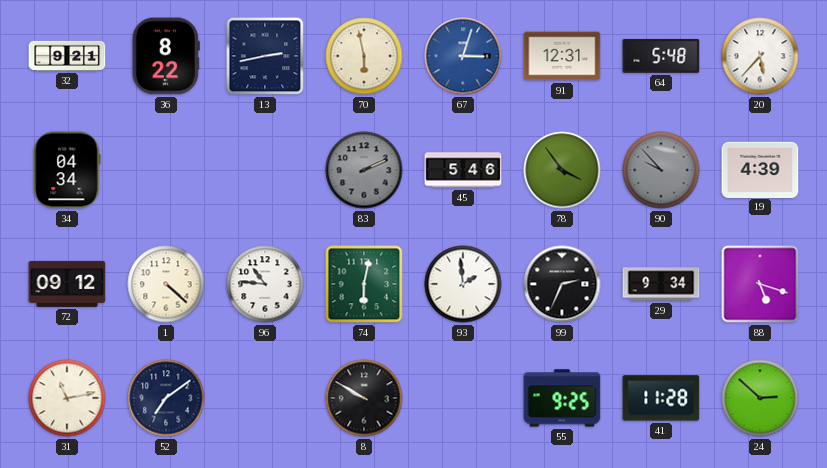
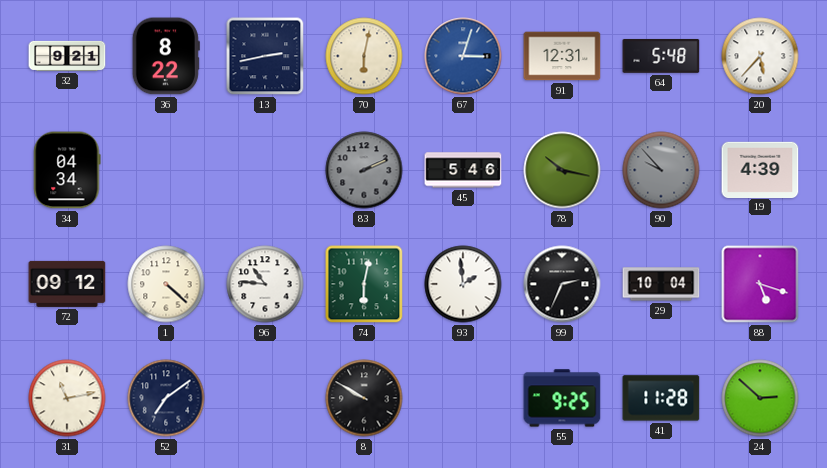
70: 5:58 -> 6:02
78: 3:54 -> 10:17
29: 9:34 -> 10:04
